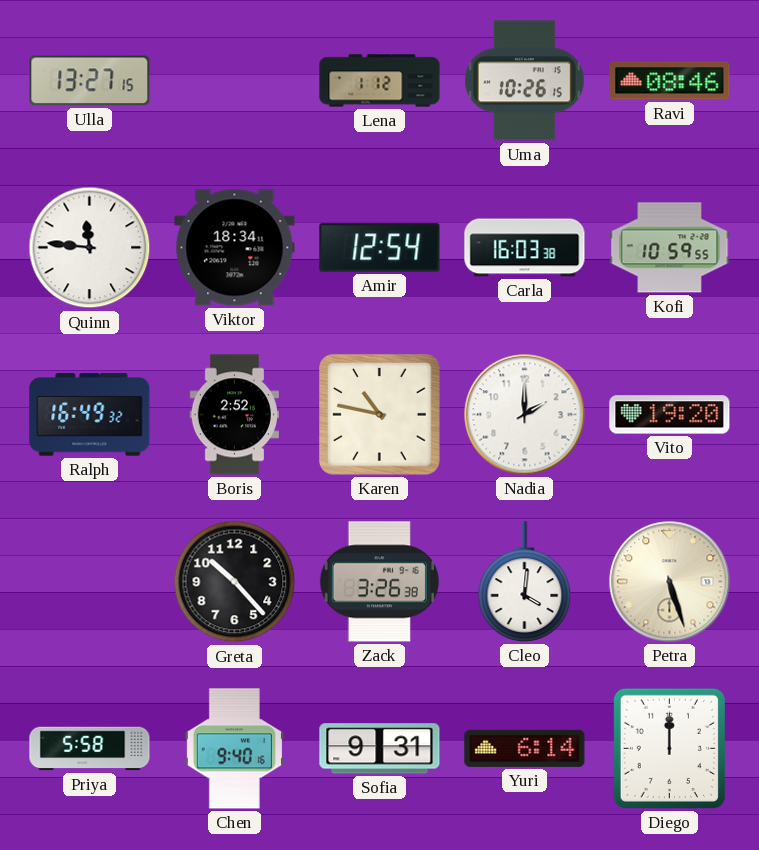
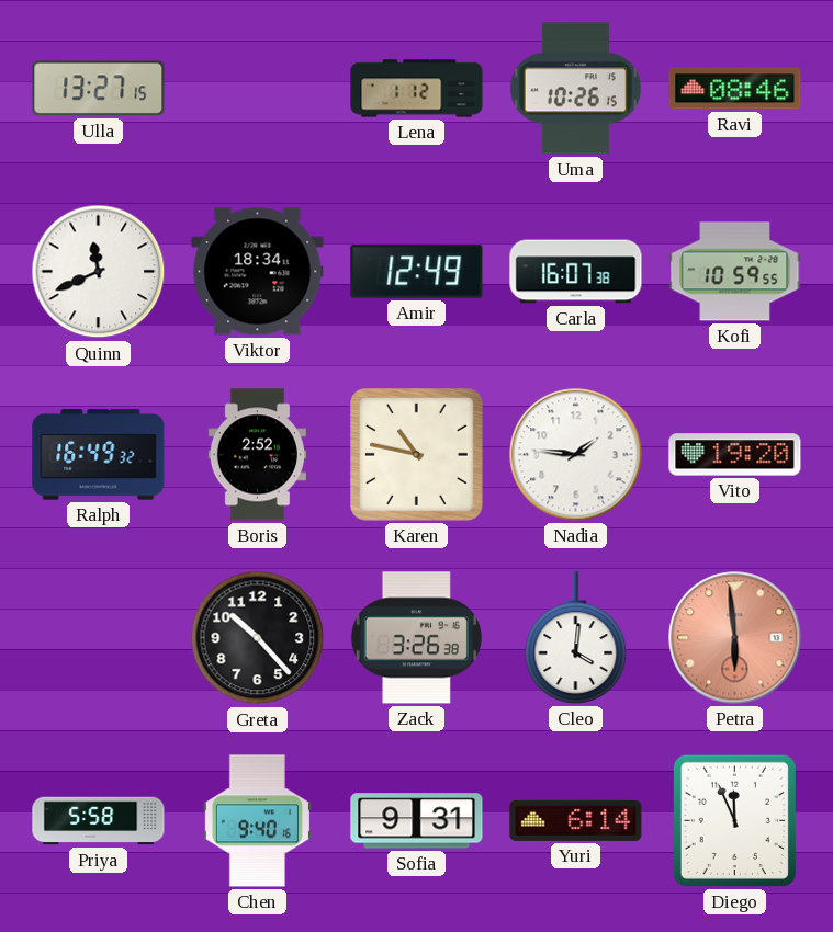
Quinn: 11:46 -> 11:41
Amir: 12:54 -> 12:49
Carla: 16:03 -> 16:07
Nadia: 2:00 -> 1:46
Petra: 5:27 -> 5:59
Petra dial: cream -> salmon
Diego: 12:00 -> 11:56
